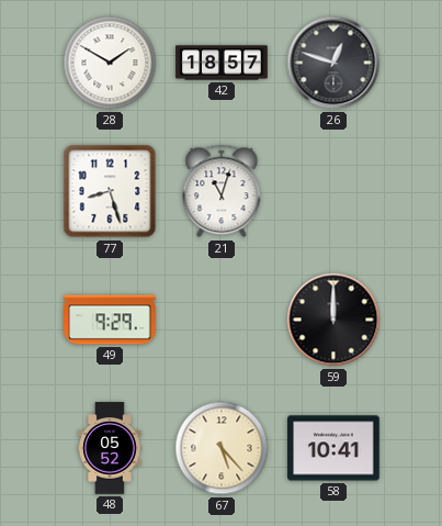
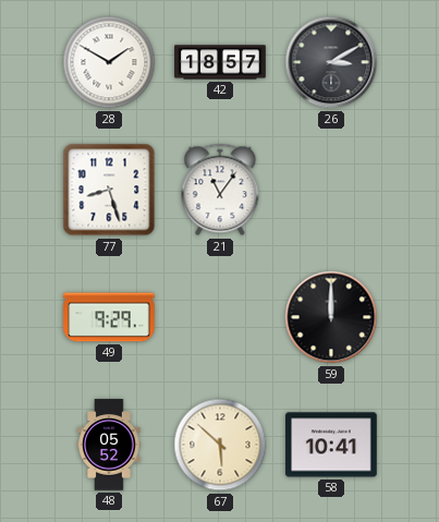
26: 12:48 -> 3:10
21: 11:03 -> 11:06
67: 5:23 -> 5:52
